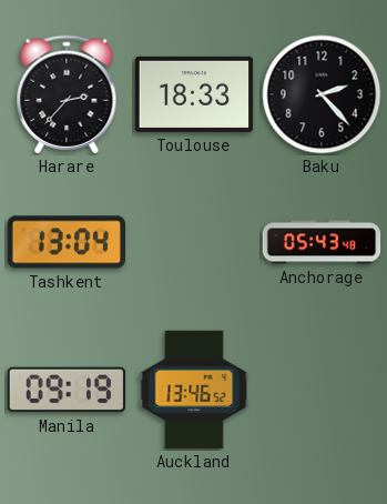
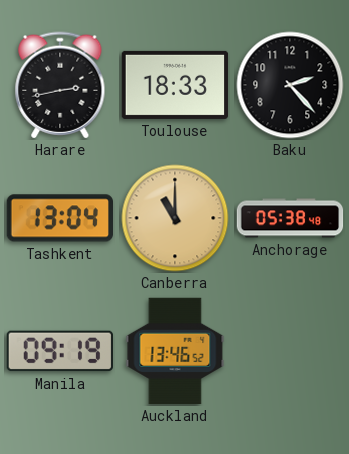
Harare: 2:37 -> 2:43
Canberra: none -> 11:00
Anchorage: 05:43 -> 05:38
